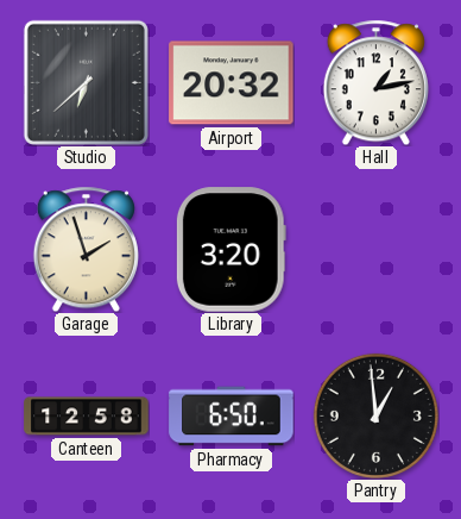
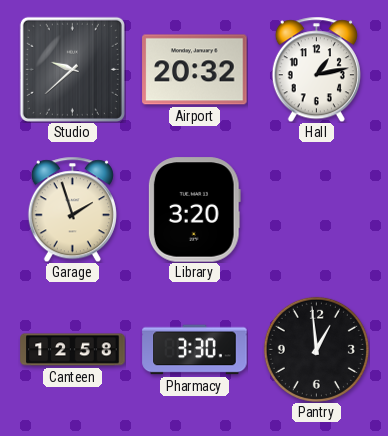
Studio: 6:38 -> 9:38
Pharmacy: 6:50 -> 3:30
